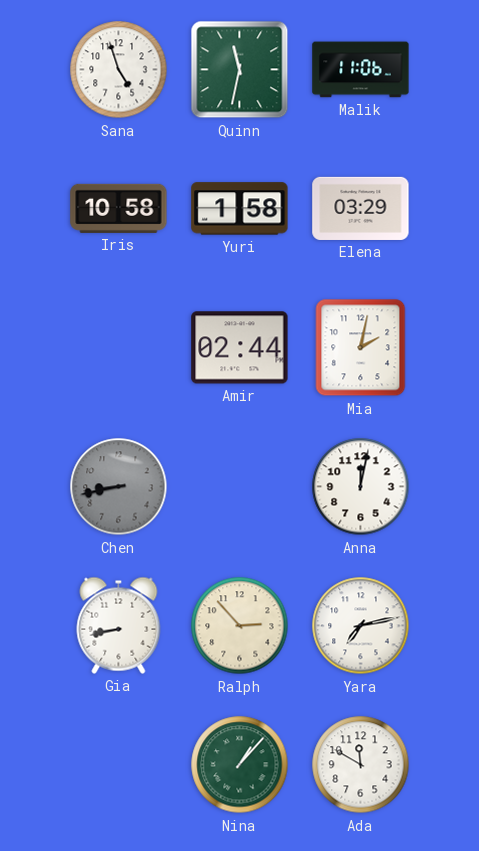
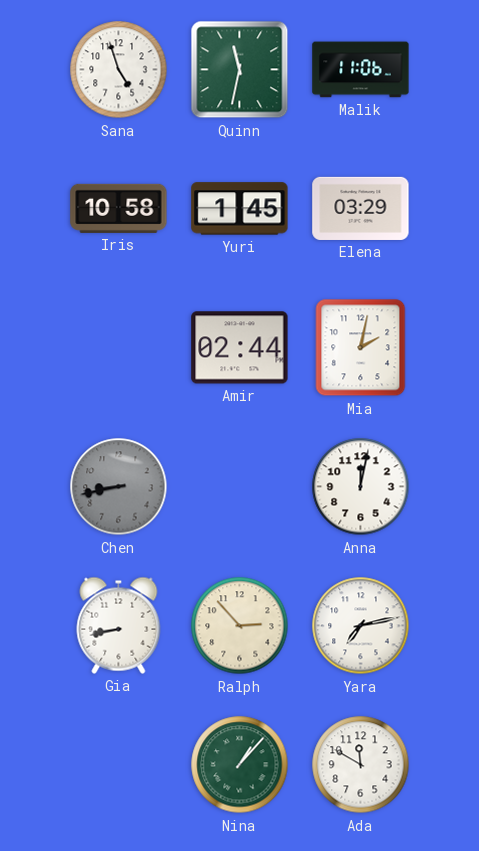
Yuri: 1:58 -> 1:45
